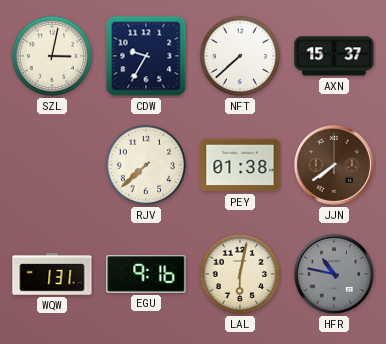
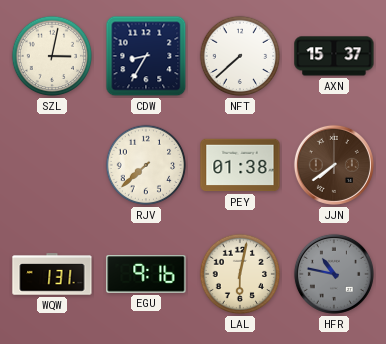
CDW: 9:35 -> 8:35
